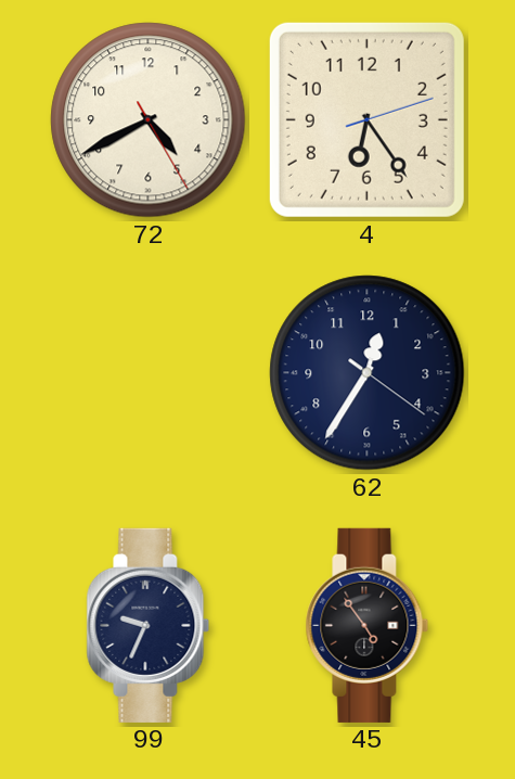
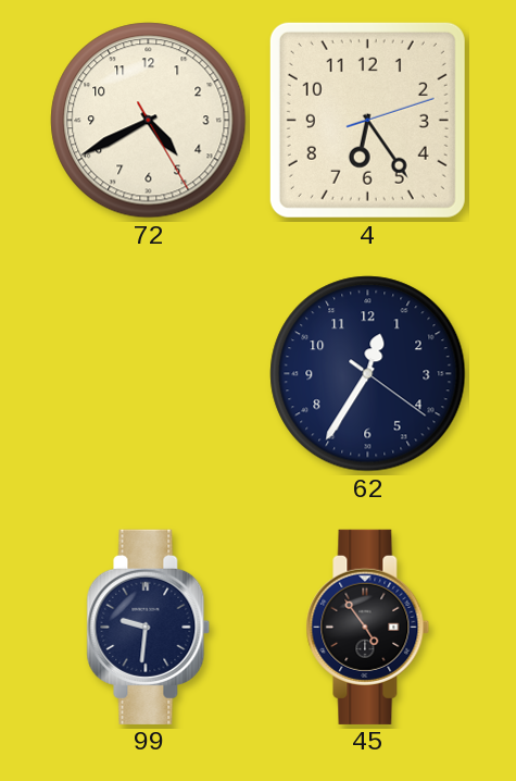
99: 9:34 -> 9:31
